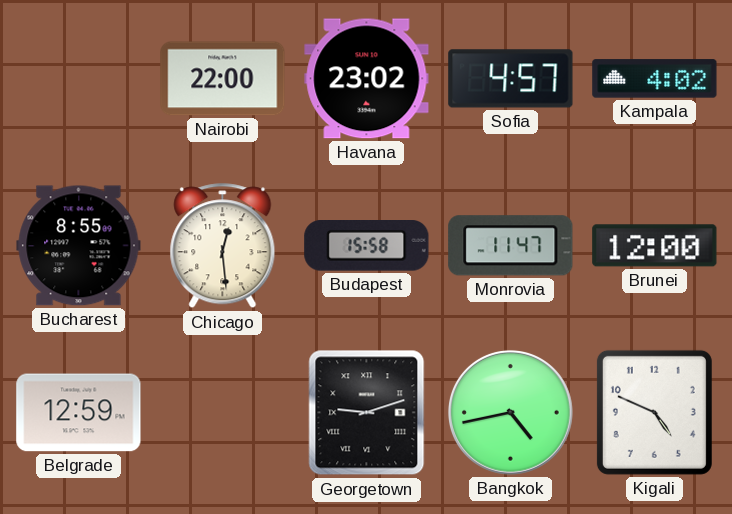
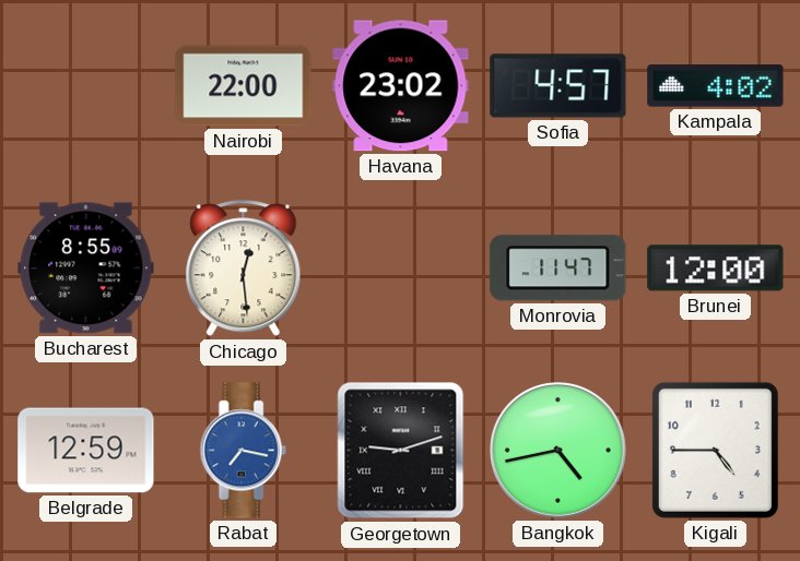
Budapest: 15:58 -> none
Rabat: none -> 7:17
Kigali: 4:49 -> 4:45
